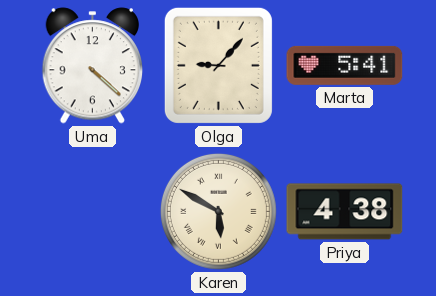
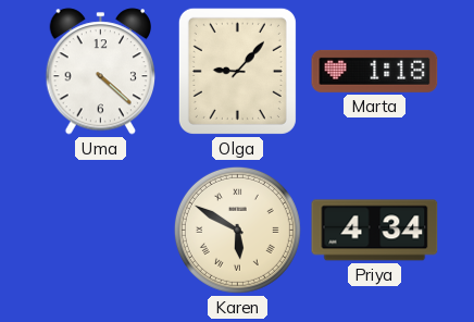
Marta: 5:41 -> 1:18
Priya: 4:38 -> 4:34
